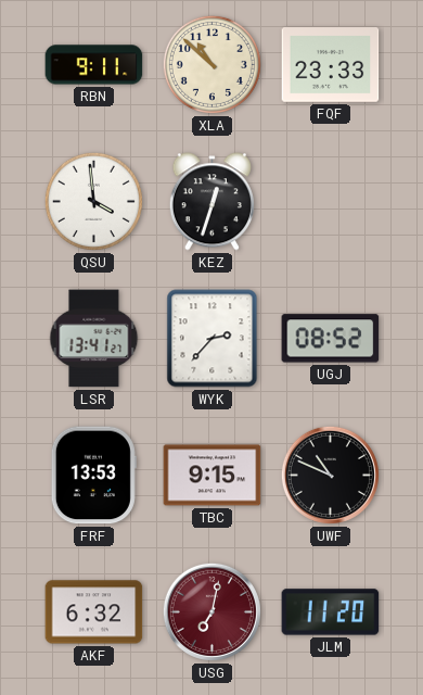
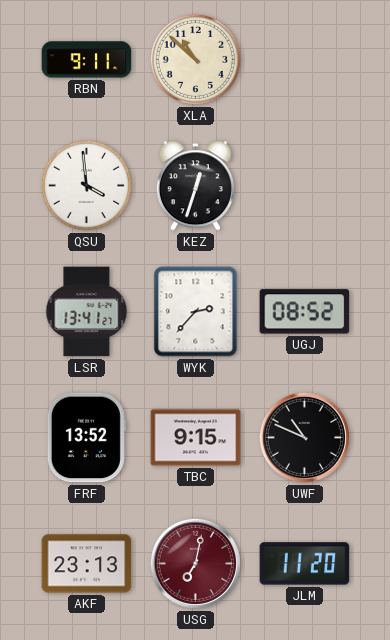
FQF: 23:33 -> none
FRF: 13:53 -> 13:52
AKF: 6:32 -> 23:13
